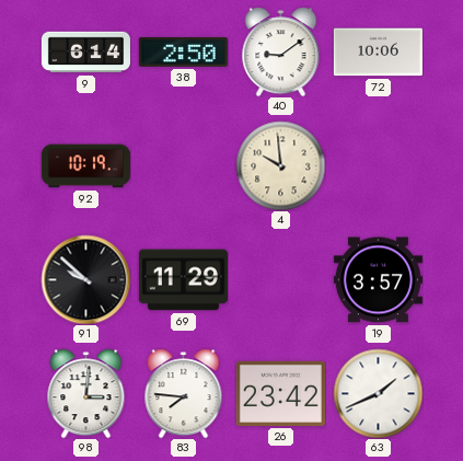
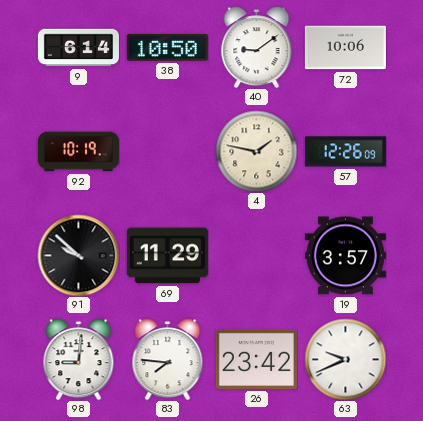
38: 2:50 -> 10:50
4: 9:59 -> 1:47
57: none -> 12:26
98: 3:01 -> 9:01
63: 1:41 -> 9:41
